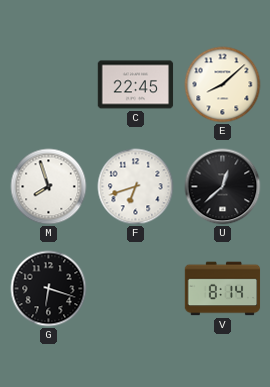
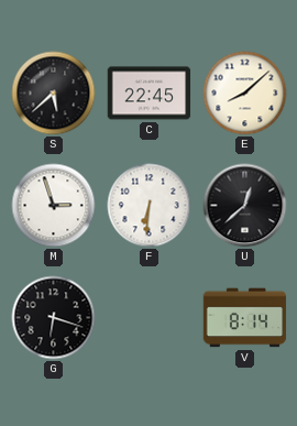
S: none -> 5:38
M: 7:57 -> 2:57
F: 6:42 -> 6:31
